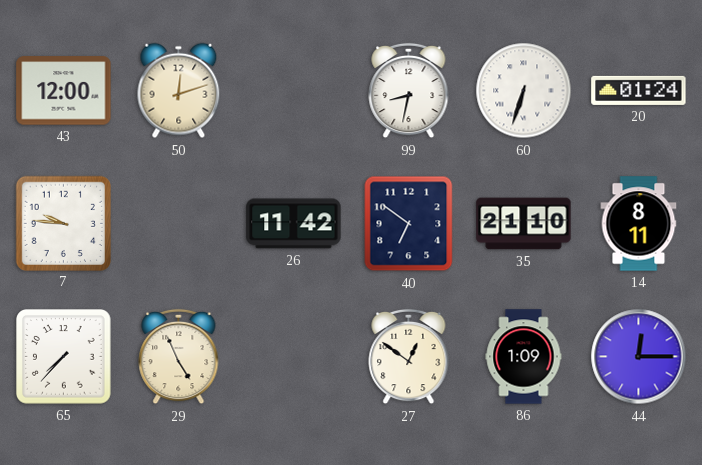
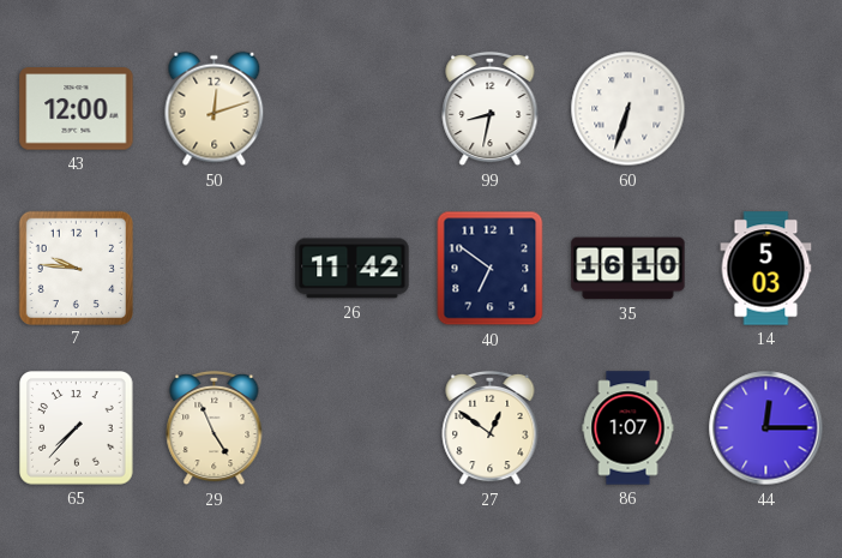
20: 01:24 -> none
35: 21:10 -> 16:10
14: 8:11 -> 5:03
86: 1:09 -> 1:07
